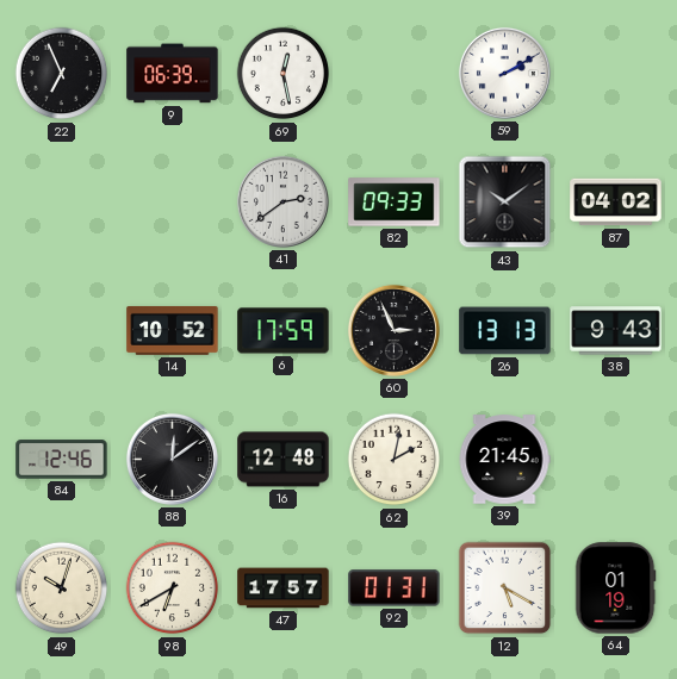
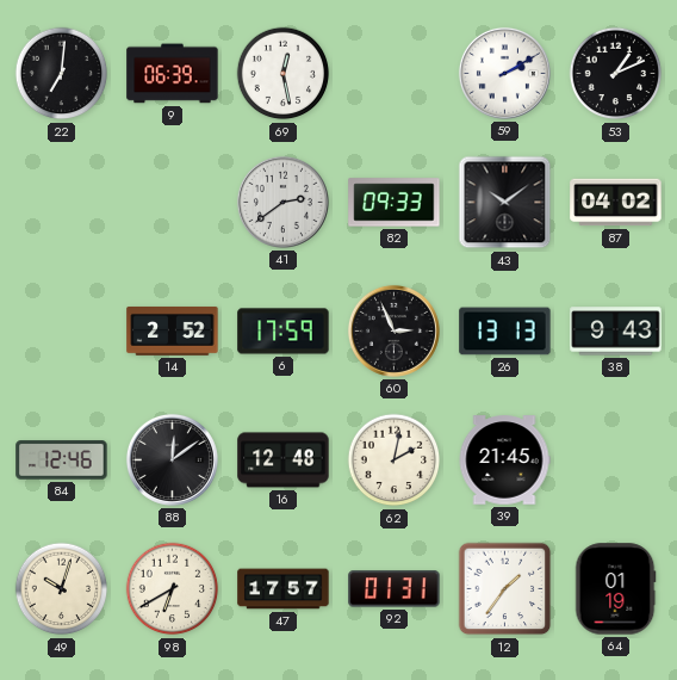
22: 6:56 -> 7:01
53: none -> 1:11
14: 10:52 -> 2:52
12: 5:20 -> 1:36
